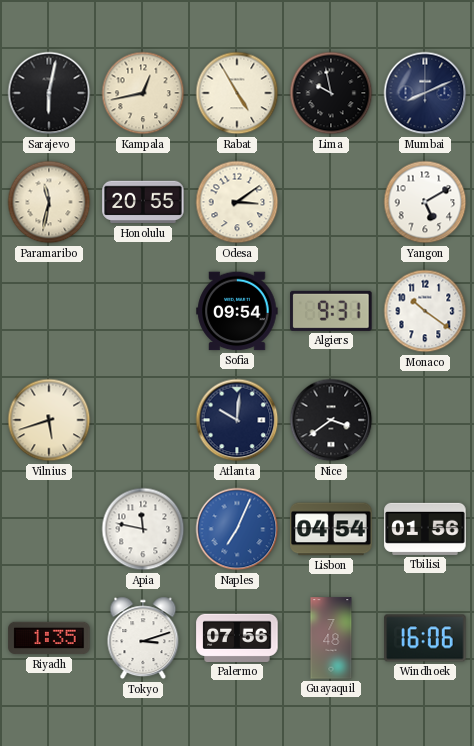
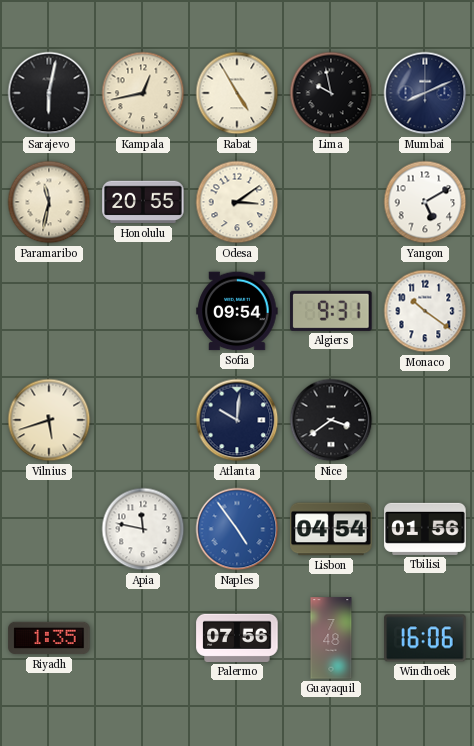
Naples: 7:04 -> 4:54
Tokyo: 3:12 -> none
